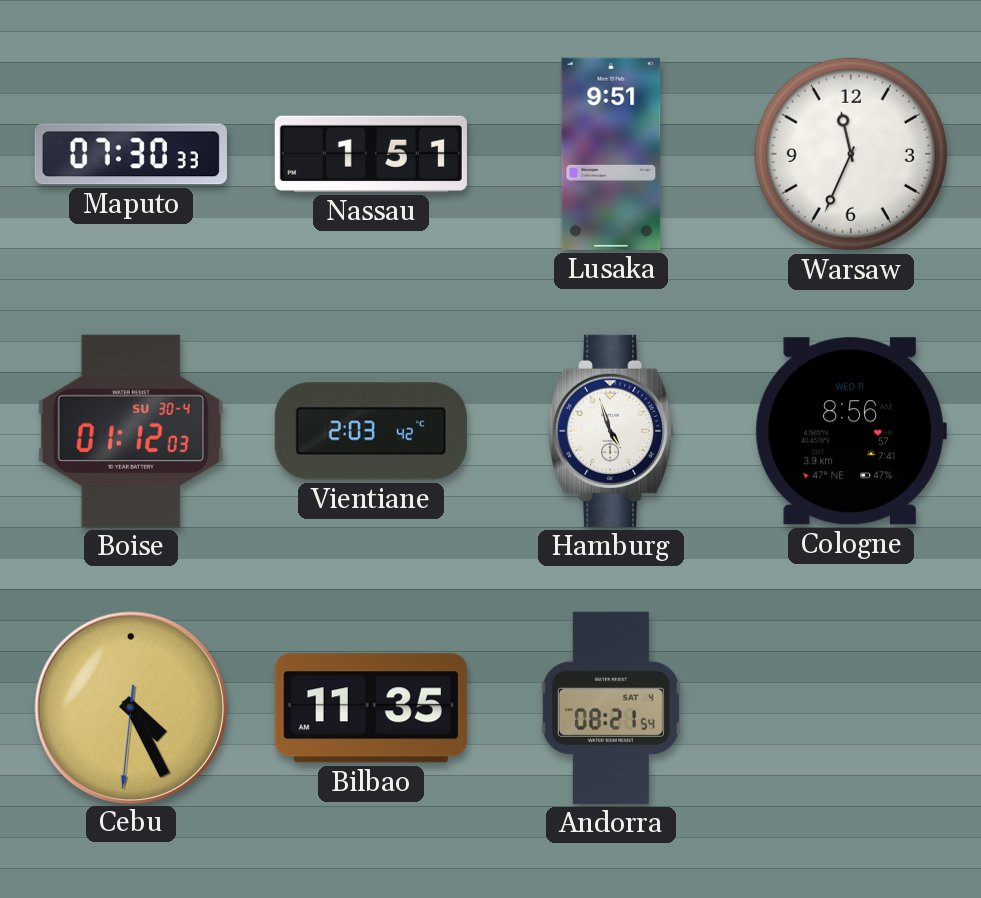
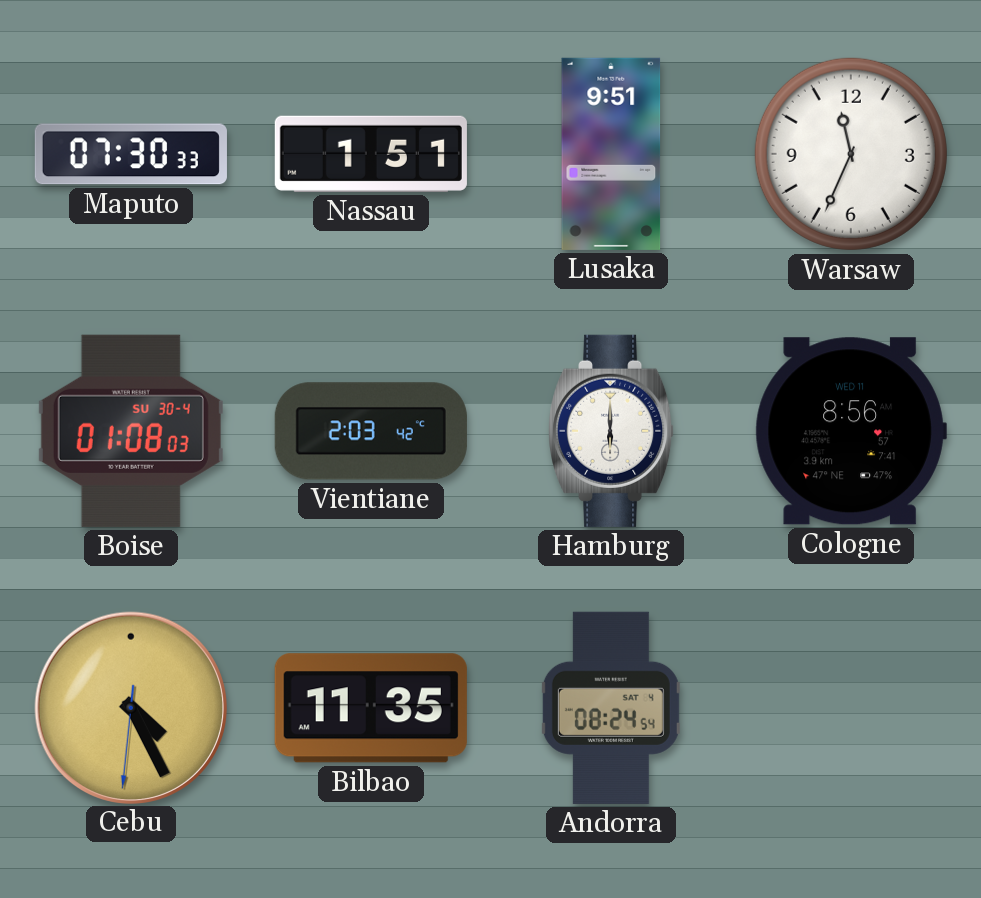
Boise: 01:12 -> 01:08
Hamburg: 4:57 -> 6:00
Andorra: 08:21 -> 08:24
